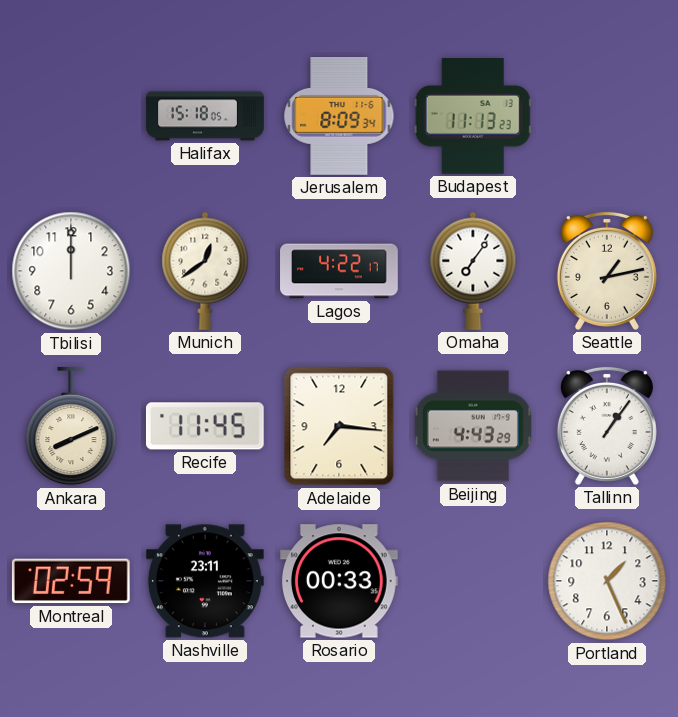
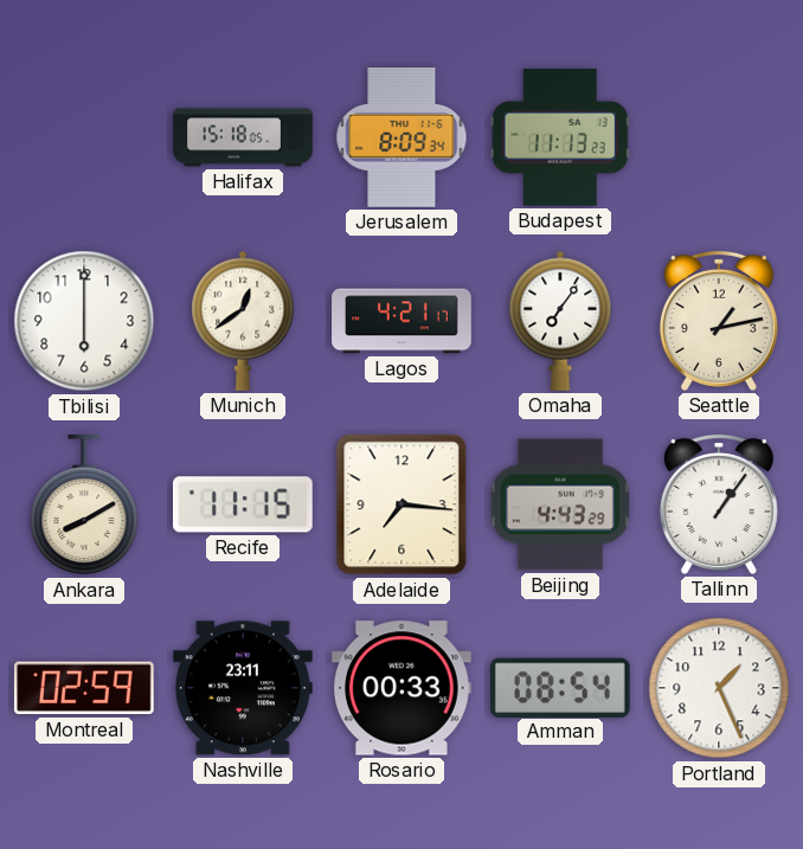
Tbilisi: 12:00 -> 6:00
Lagos: 4:22 -> 4:21
Ankara: 8:11 -> 8:10
Recife: 11:45 -> 11:15
Amman: none -> 08:54
